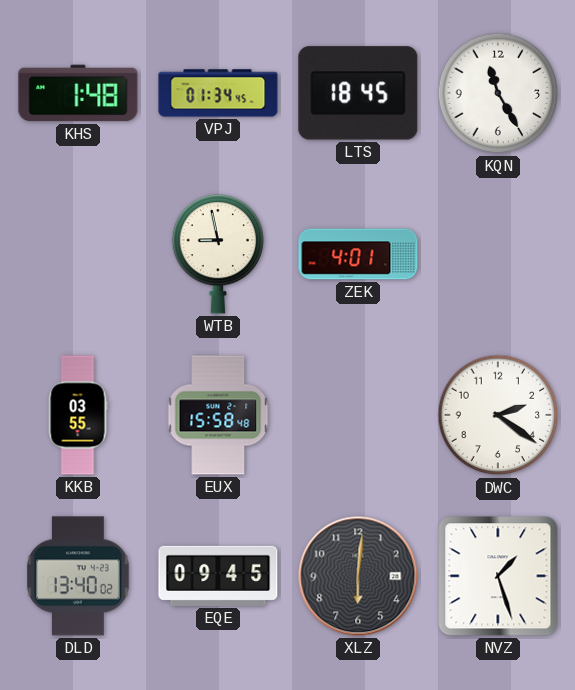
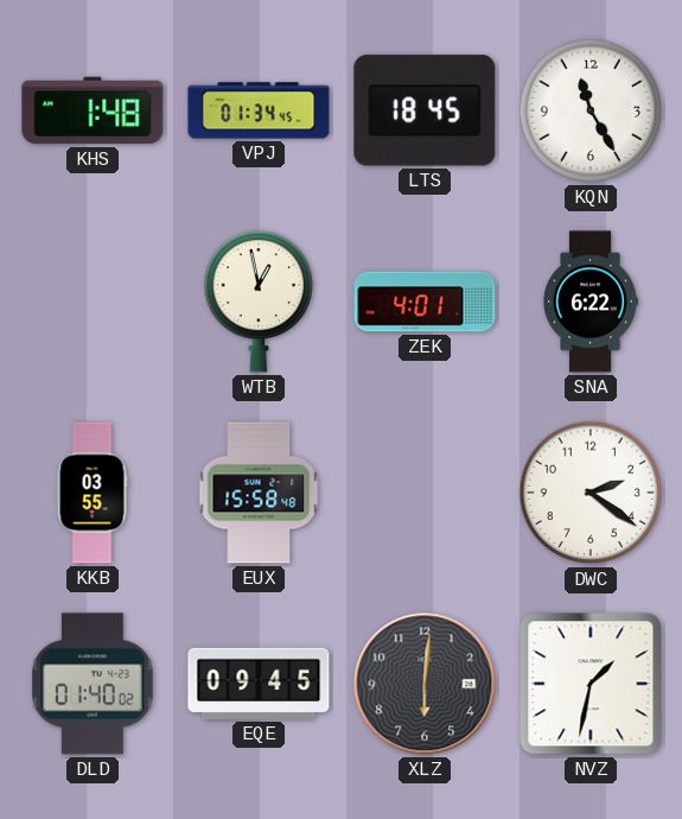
WTB: 8:58 -> 12:58
SNA: none -> 6:22
DLD: 13:40 -> 01:40
NVZ: 1:27 -> 1:32
